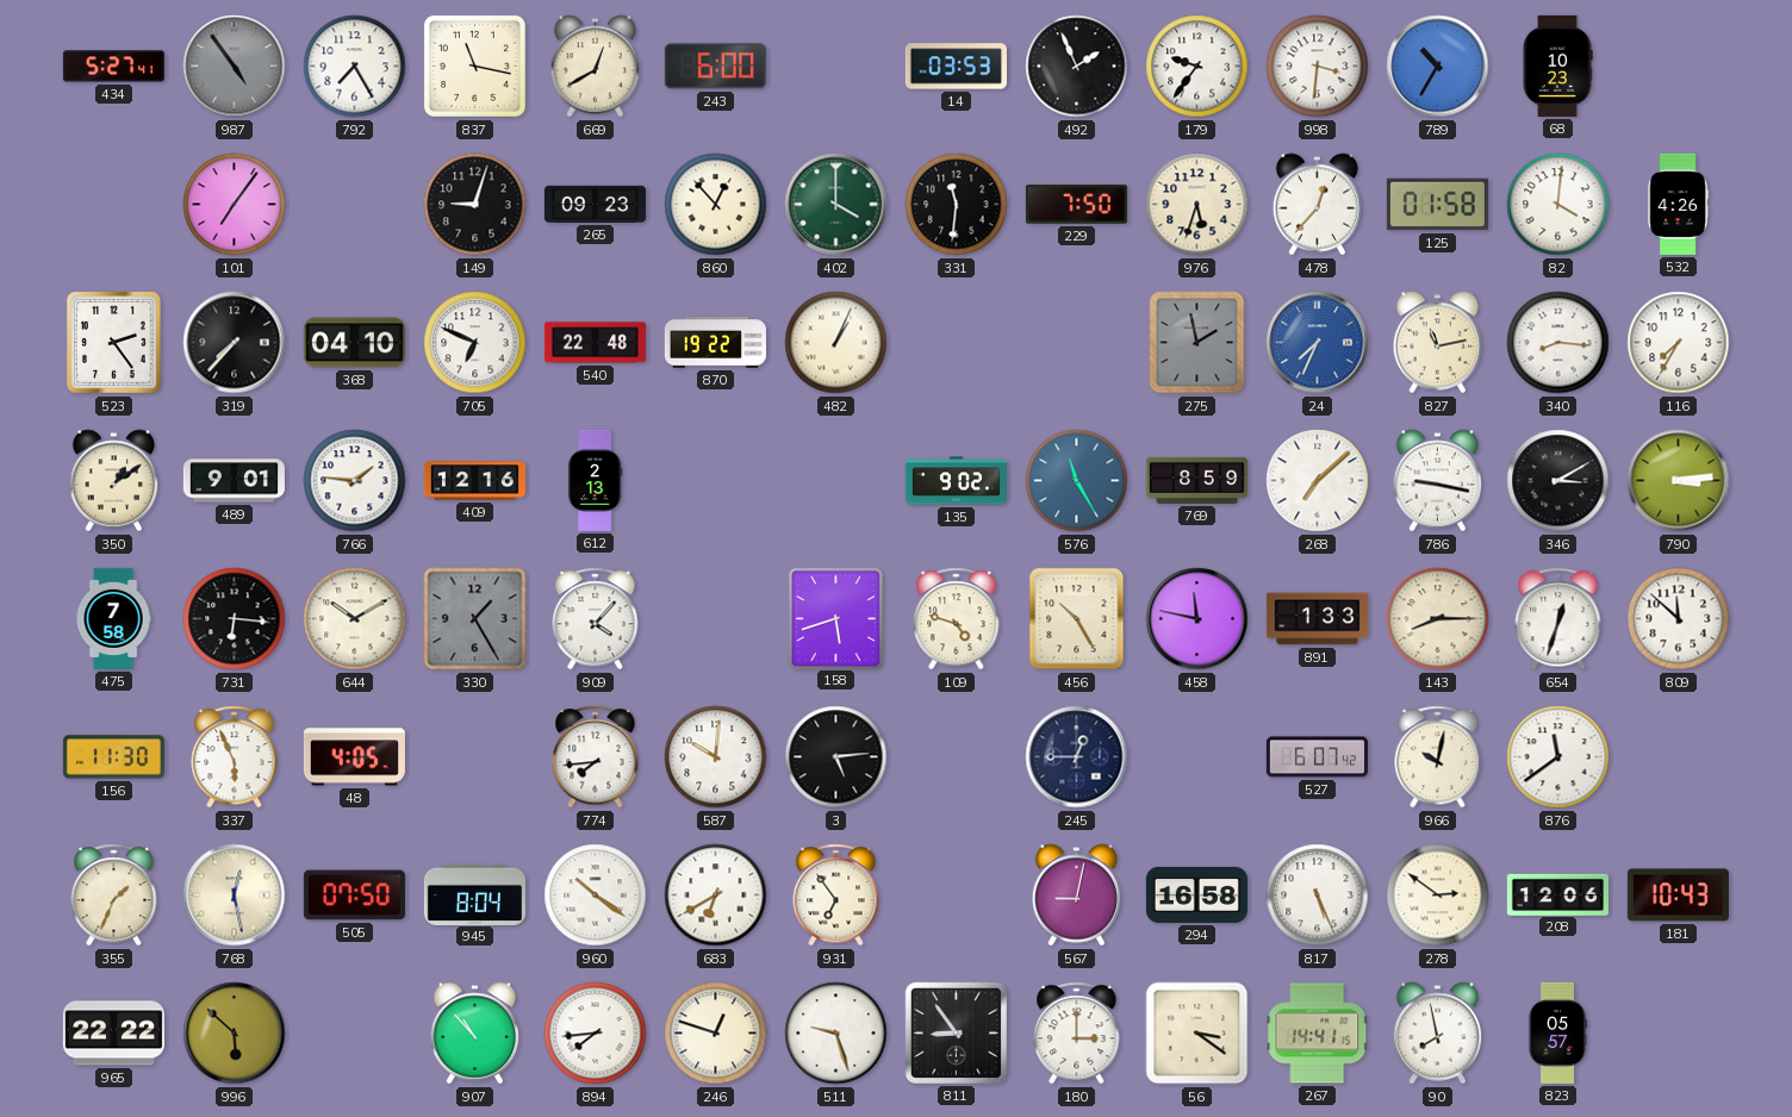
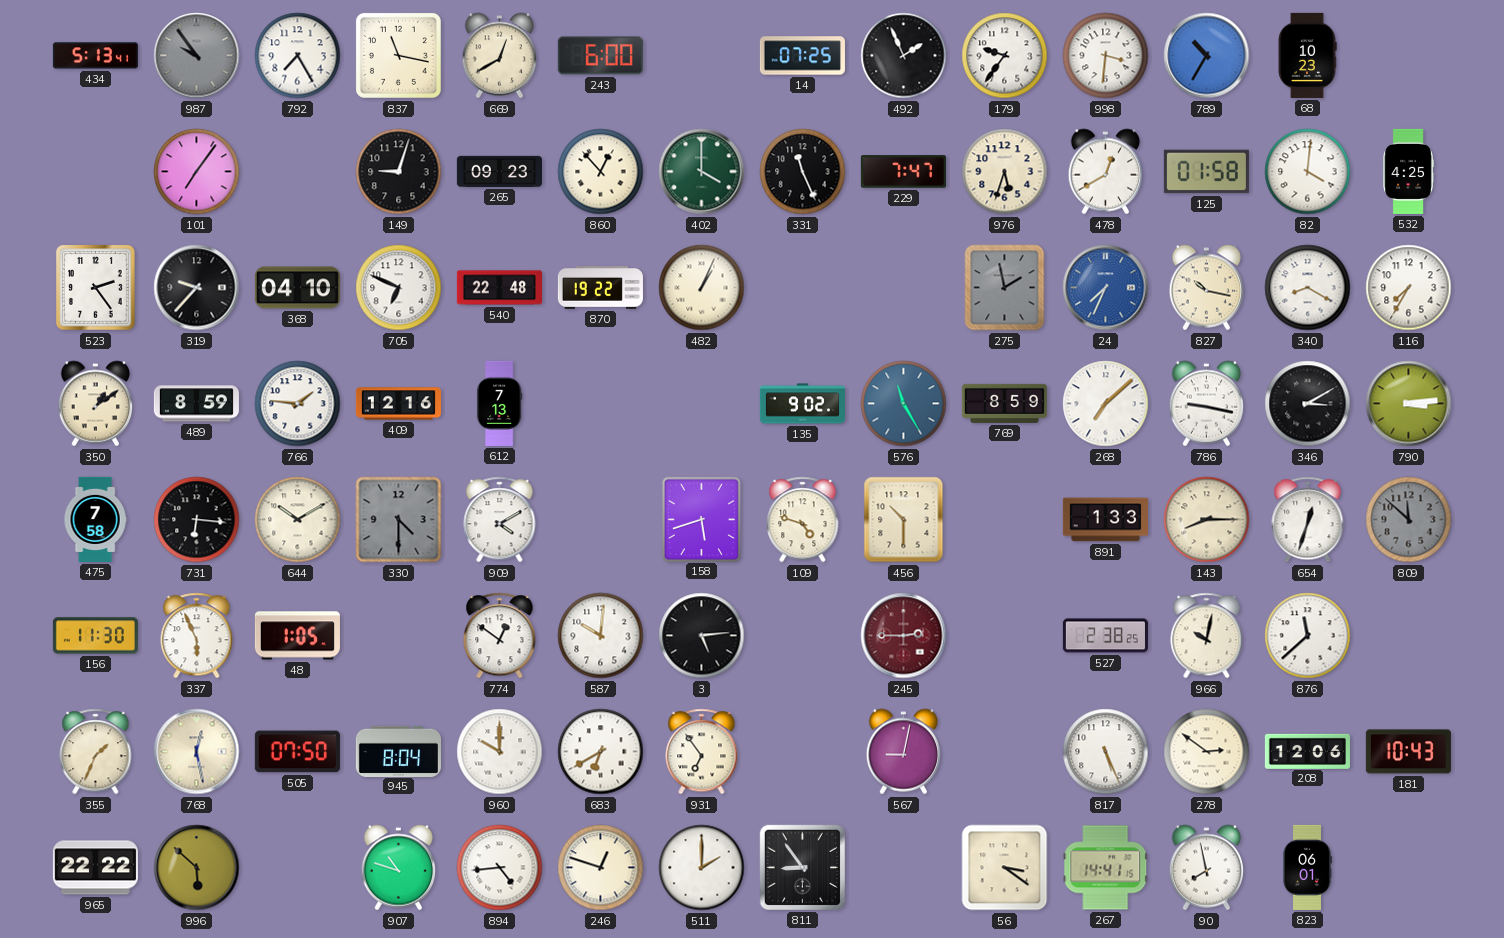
434: 5:27 -> 5:13
987: 4:54 -> 9:54
14: 03:53 -> 07:25
331: 11:31 -> 11:26
229: 7:50 -> 7:47
478: 12:37 -> 12:40
532: 4:26 -> 4:25
319: 7:37 -> 9:37
827: 11:13 -> 10:17
340: 8:16 -> 8:20
489: 9:01 -> 8:59
612: 2:13 -> 7:13
330: 1:25 -> 4:30
909: 4:07 -> 4:10
456: 10:25 -> 10:30
458: 11:47 -> none
809 dial: white -> grey
48: 4:05 -> 1:05
774: 7:44 -> 12:51
245: 12:45 -> 2:45
245 dial: navy -> burgundy
527: 6:07 -> 2:38
876: 11:39 -> 11:38
960: 10:21 -> 10:00
294: 16:58 -> none
907: 10:53 -> 10:48
894: 7:44 -> 4:44
511: 9:27 -> 2:00
180: 3:00 -> none
823: 05:57 -> 06:01
